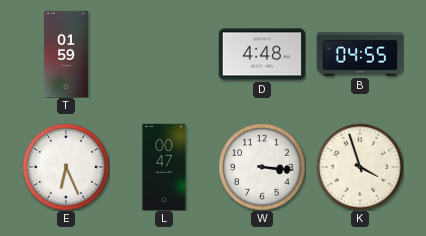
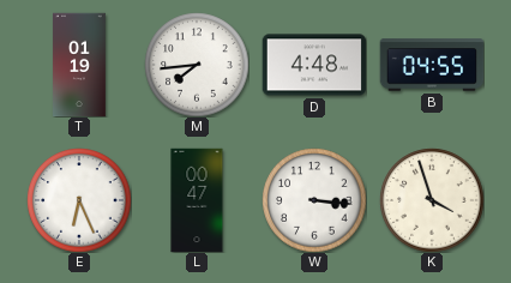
T: 01:59 -> 01:19
M: none -> 7:44
